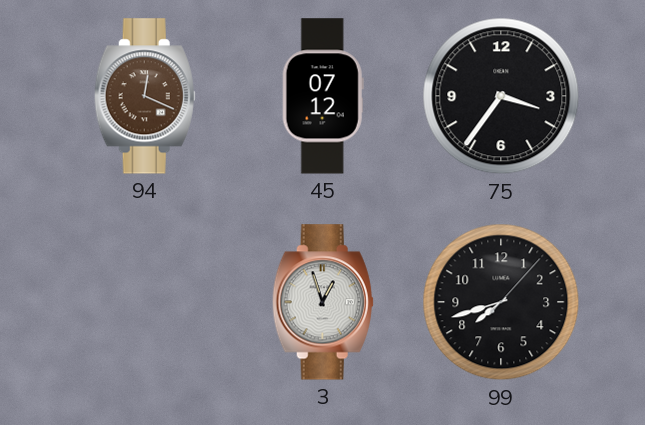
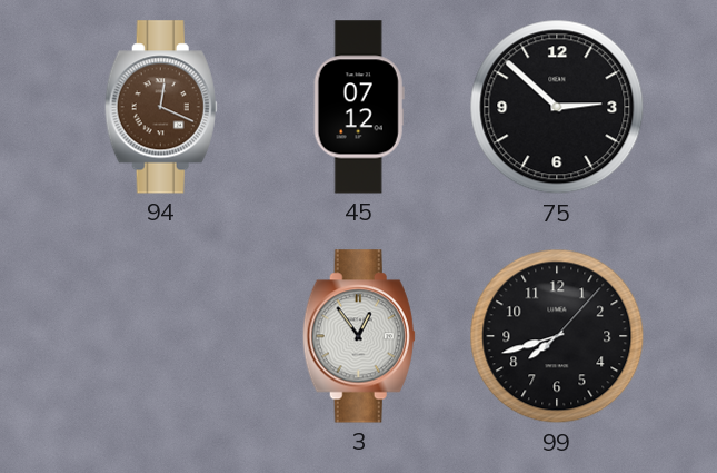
75: 3:36 -> 2:52
3: 12:57 -> 12:54
